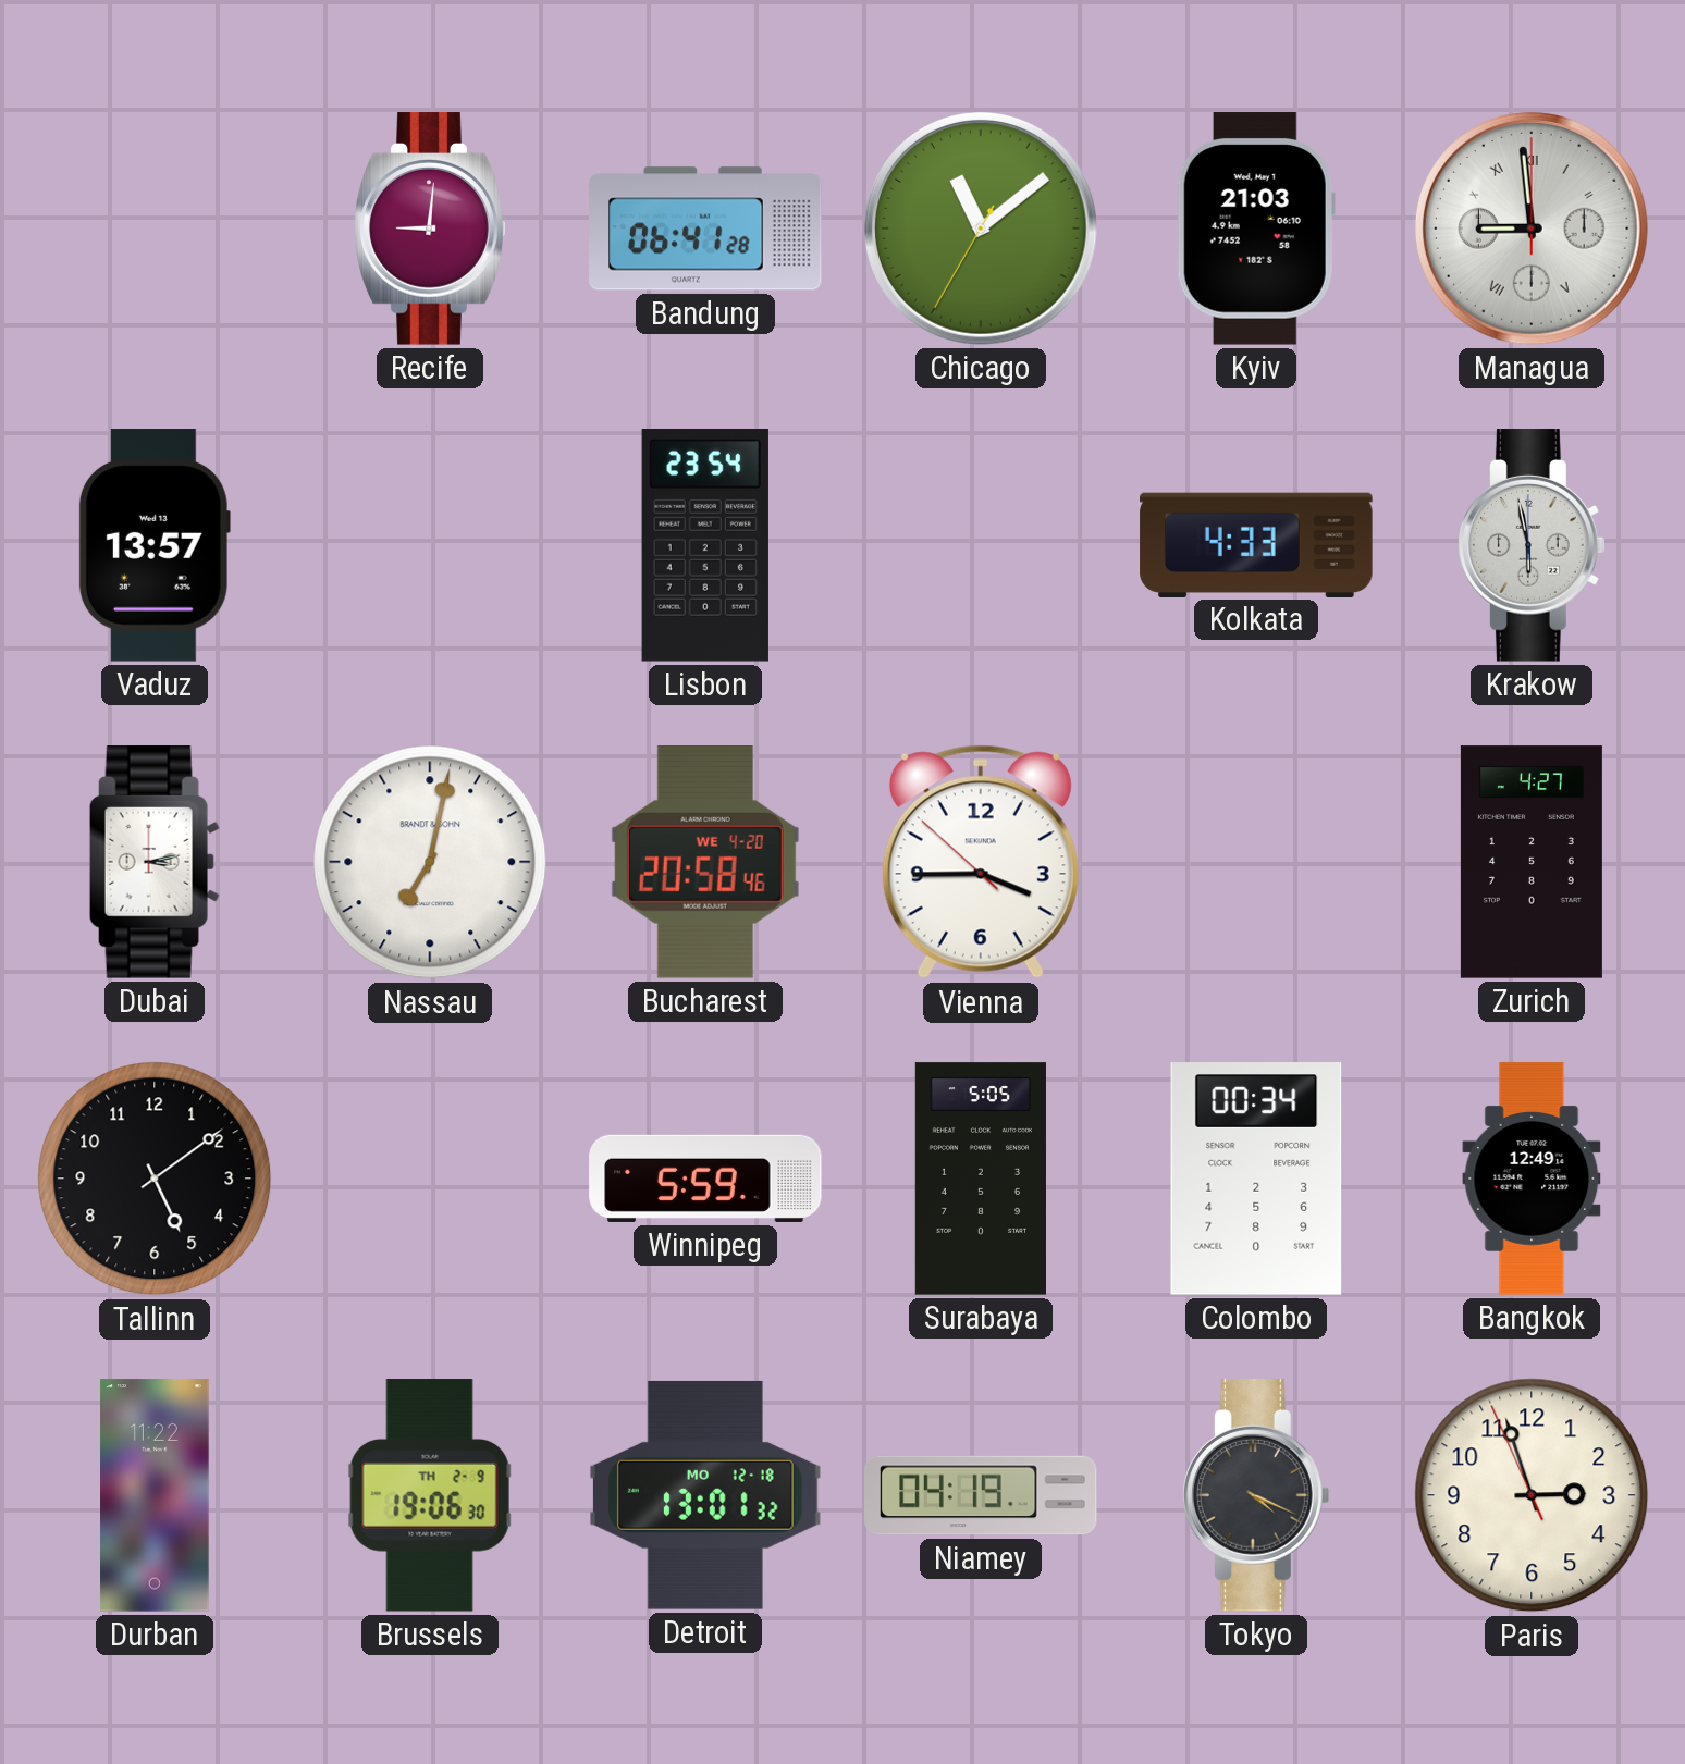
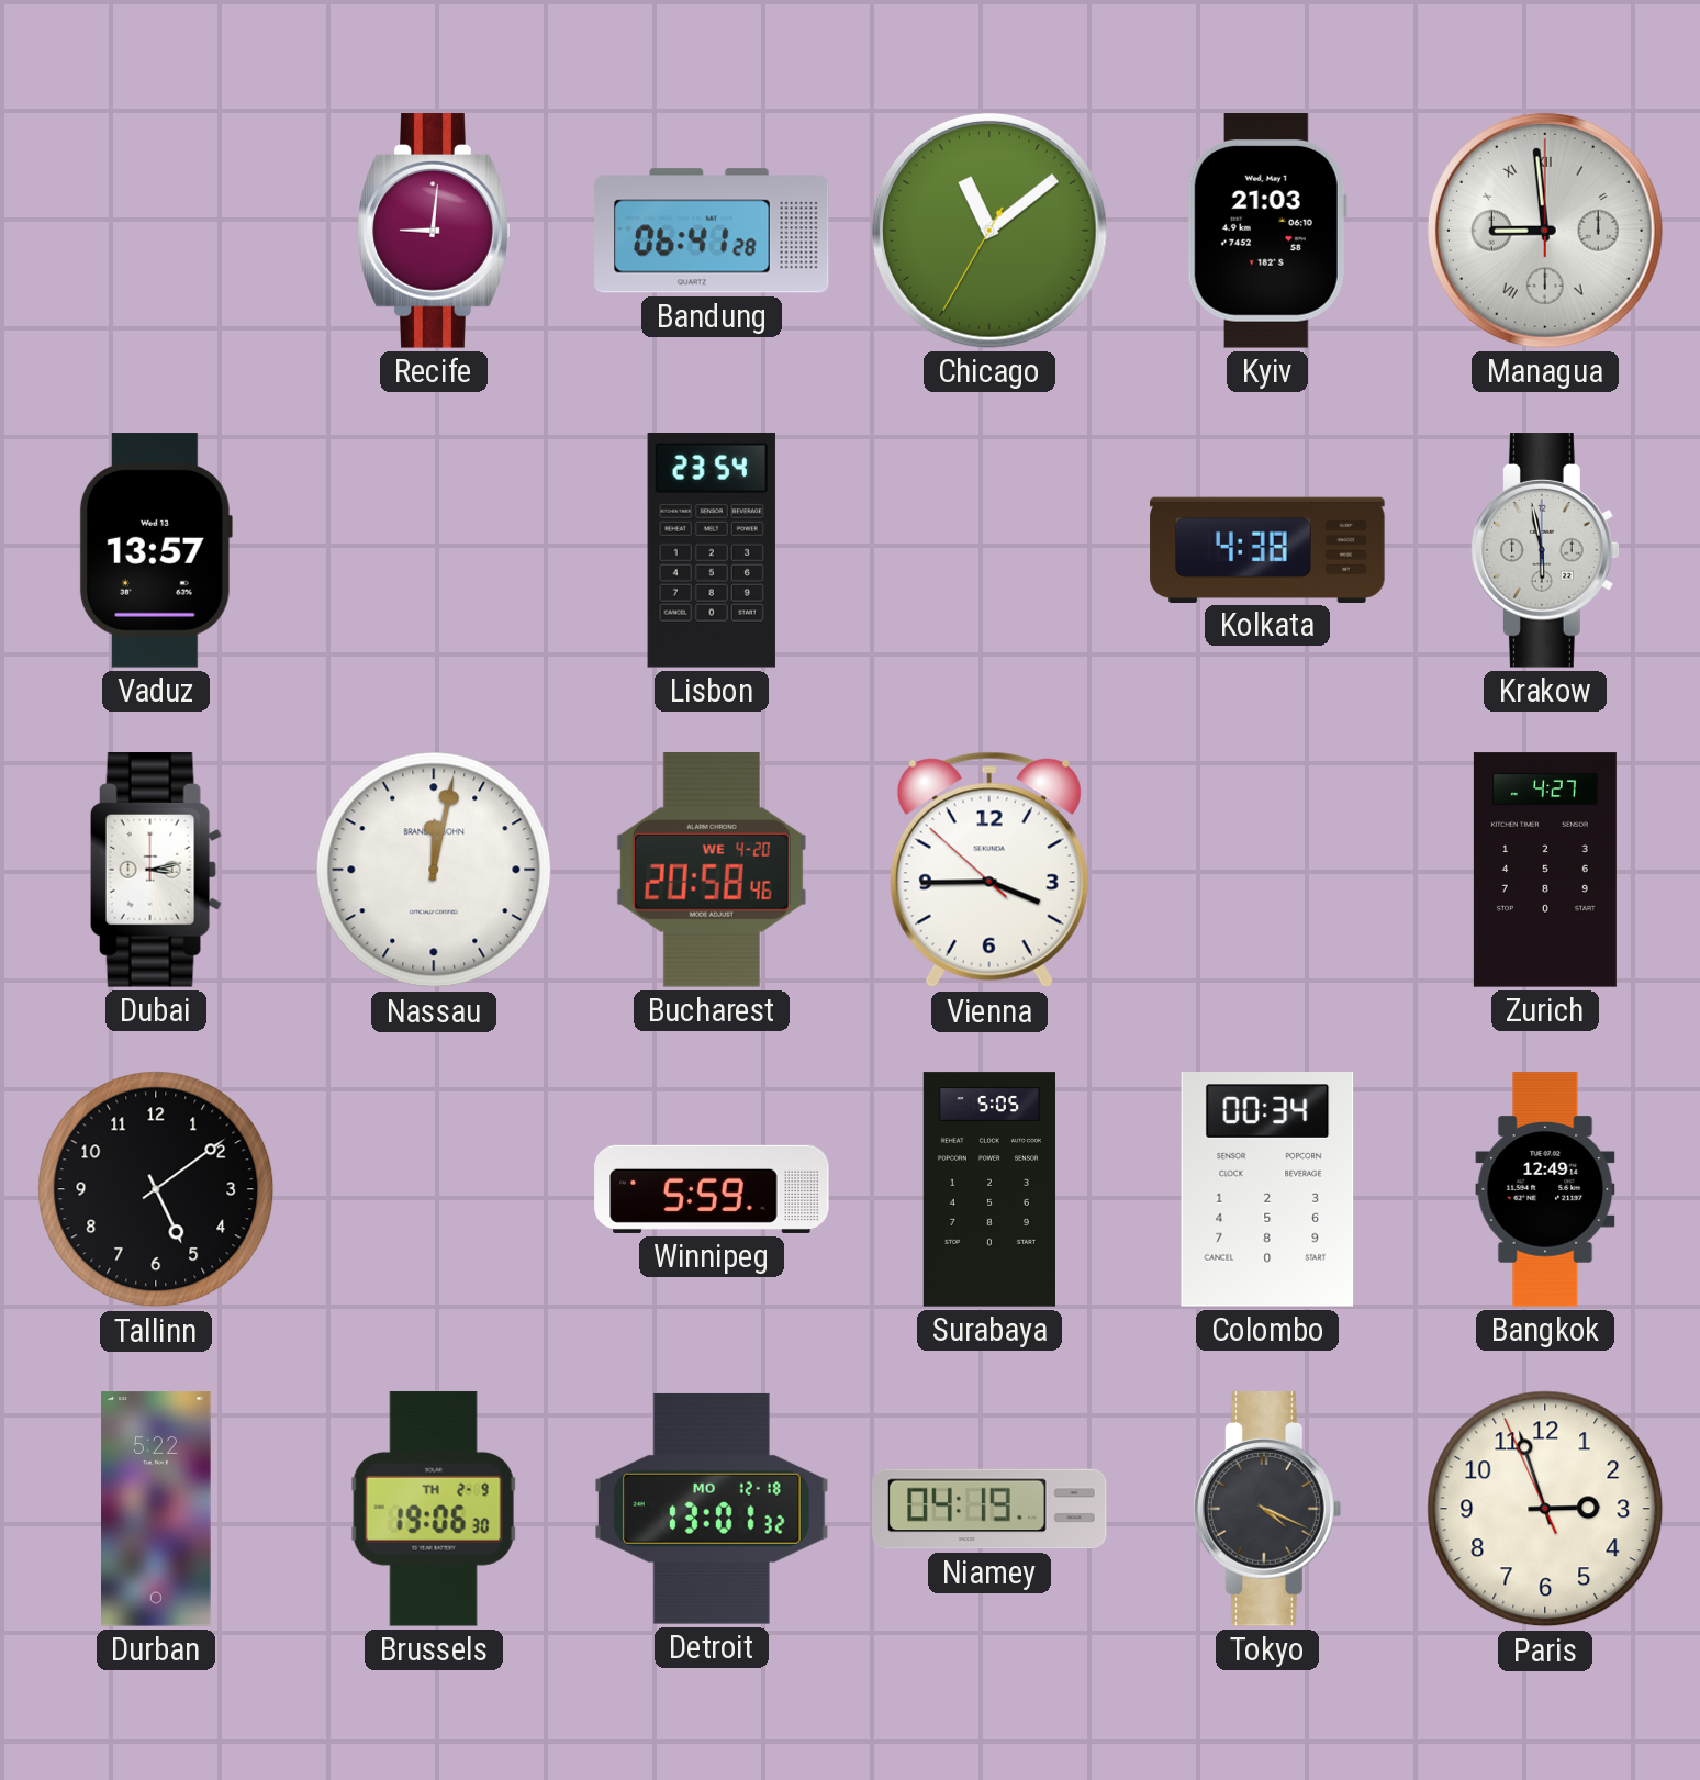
Kolkata: 4:33 -> 4:38
Nassau: 7:02 -> 12:02
Durban: 11:22 -> 5:22
